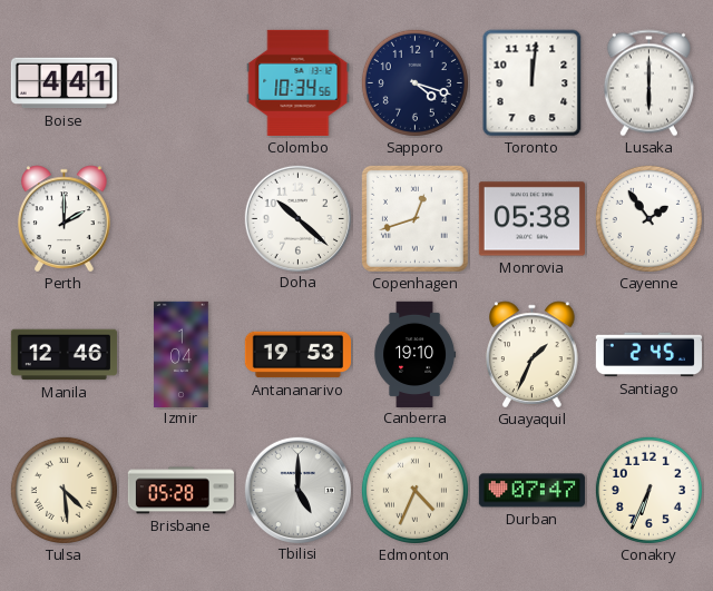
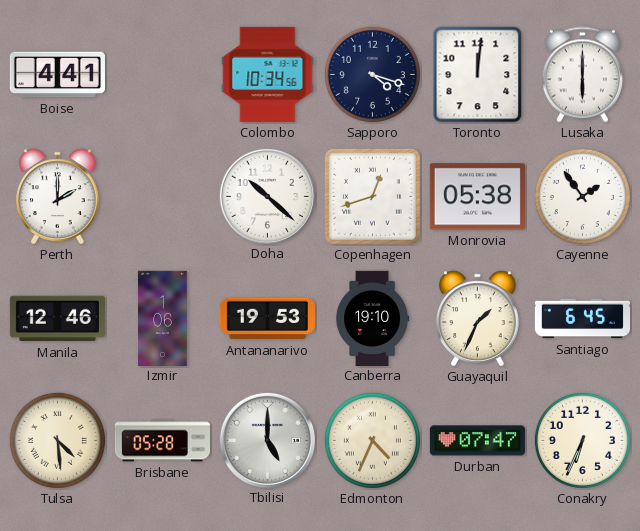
Izmir: 1:04 -> 1:06
Santiago: 2:45 -> 6:45
